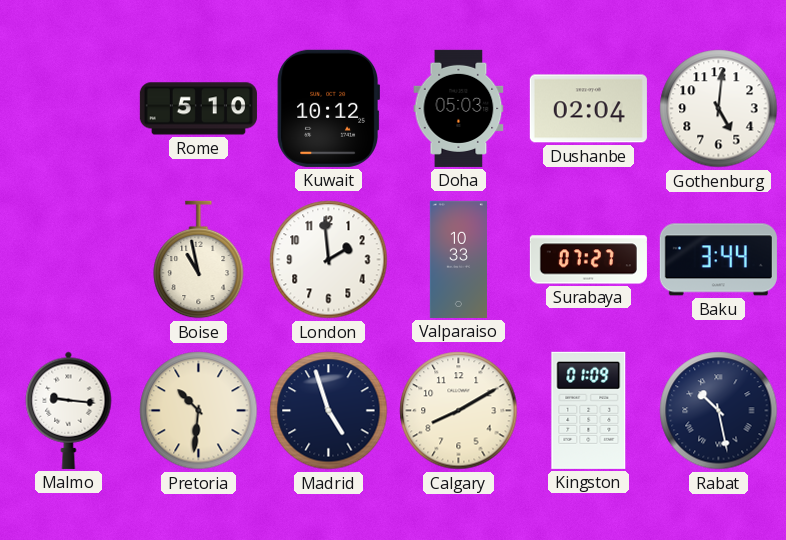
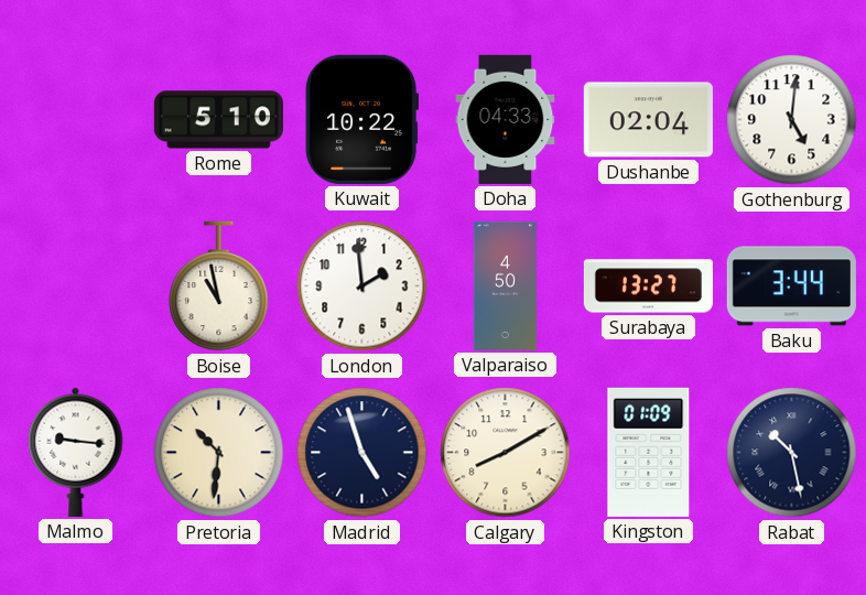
Kuwait: 10:12 -> 10:22
Doha: 05:03 -> 04:33
Valparaiso: 10:33 -> 4:50
Surabaya: 07:27 -> 13:27
